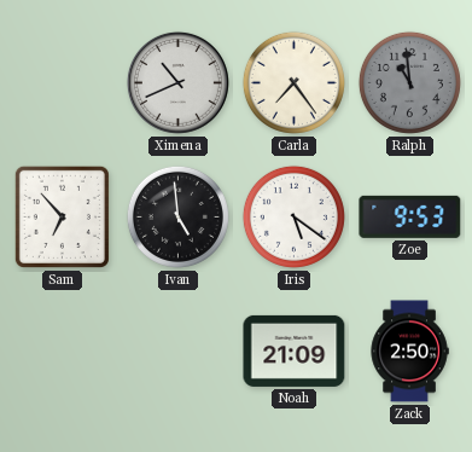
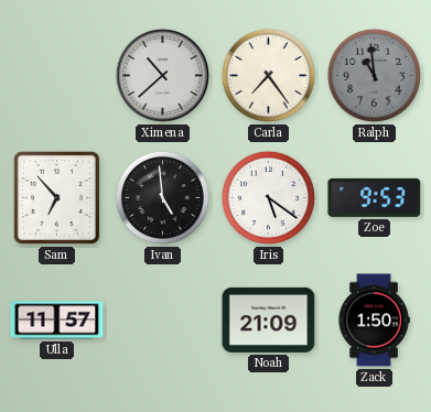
Ximena: 10:41 -> 10:38
Ulla: none -> 11:57
Zack: 2:50 -> 1:50
